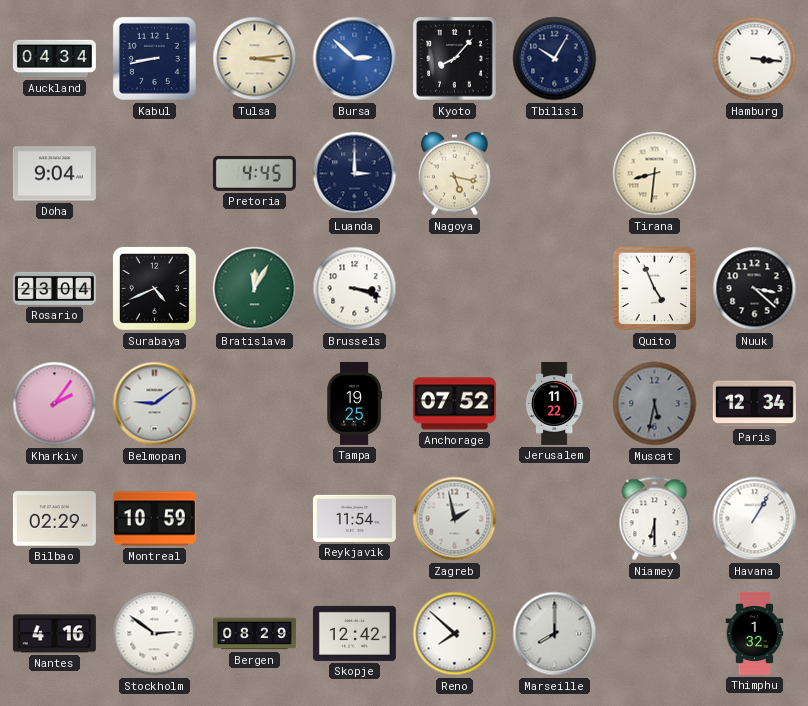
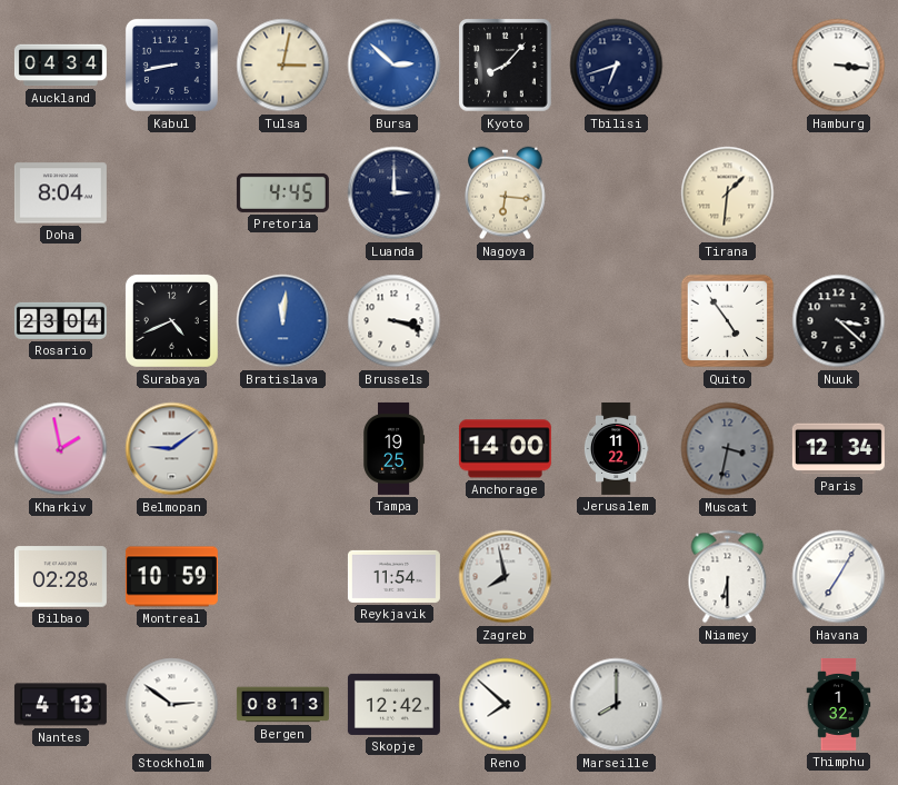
Tulsa: 3:14 -> 3:02
Tbilisi: 10:05 -> 6:42
Doha: 9:04 -> 8:04
Nagoya: 5:17 -> 6:16
Tirana: 8:31 -> 1:31
Bratislava: 12:05 -> 12:01
Bratislava dial: green -> blue
Quito: 4:56 -> 4:54
Kharkiv: 2:06 -> 1:58
Anchorage: 07:52 -> 14:00
Muscat: 5:32 -> 3:32
Bilbao: 02:29 -> 02:28
Zagreb: 1:58 -> 7:58
Havana: 1:05 -> 7:05
Nantes: 4:16 -> 4:13
Bergen: 08:29 -> 08:13
